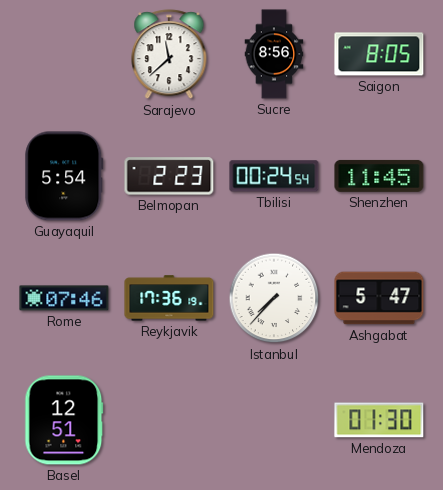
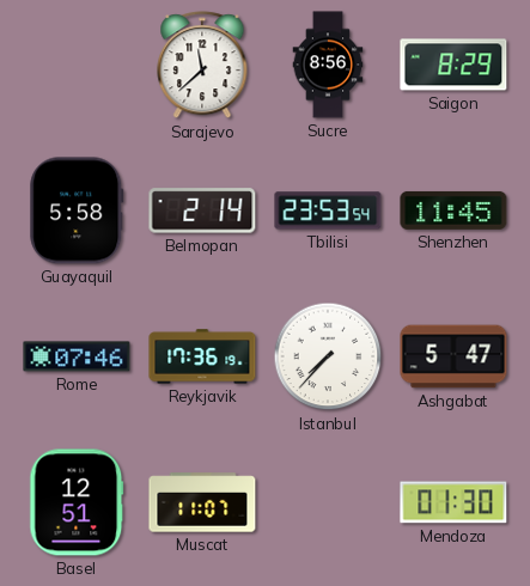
Saigon: 8:05 -> 8:29
Guayaquil: 5:54 -> 5:58
Belmopan: 2:23 -> 2:14
Tbilisi: 00:24 -> 23:53
Muscat: none -> 11:07
